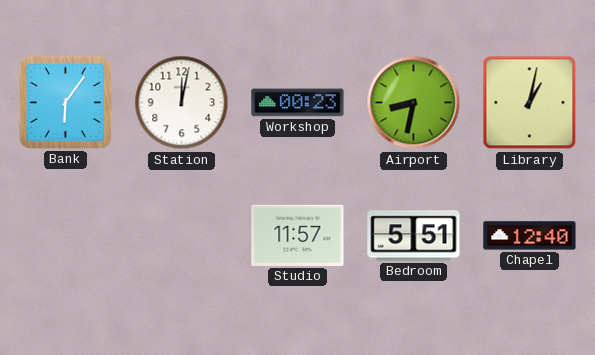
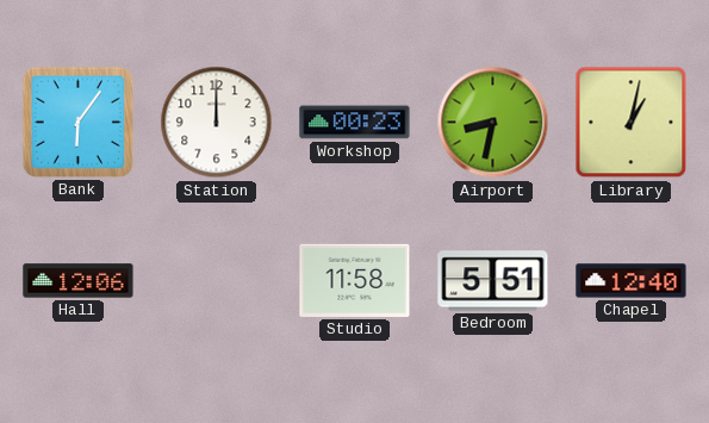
Station: 12:02 -> 12:00
Hall: none -> 12:06
Studio: 11:57 -> 11:58
